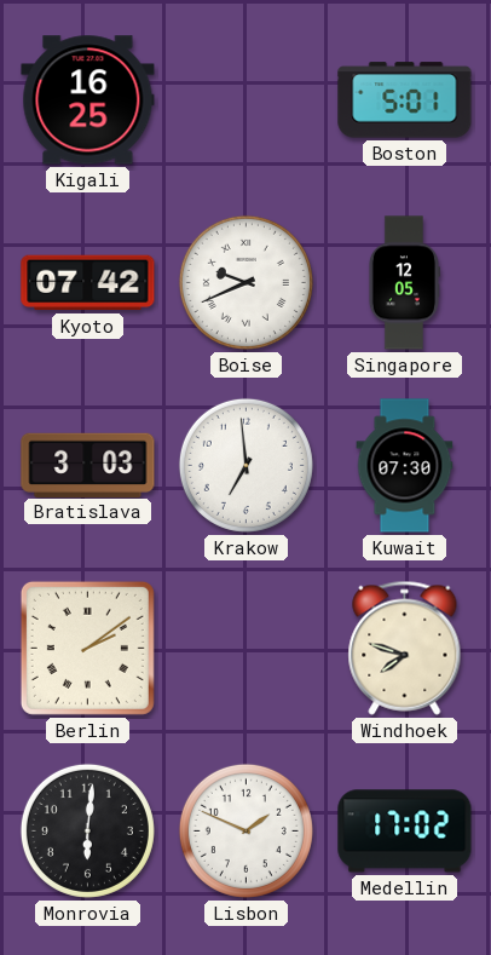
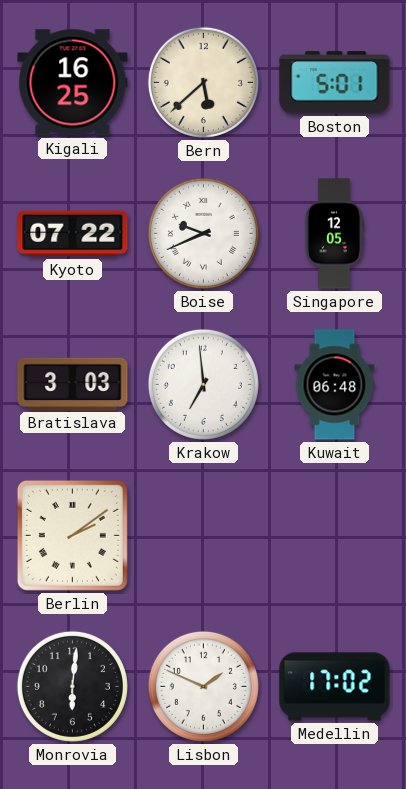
Bern: none -> 5:38
Kyoto: 07:42 -> 07:22
Kuwait: 07:30 -> 06:48
Windhoek: 7:48 -> none
